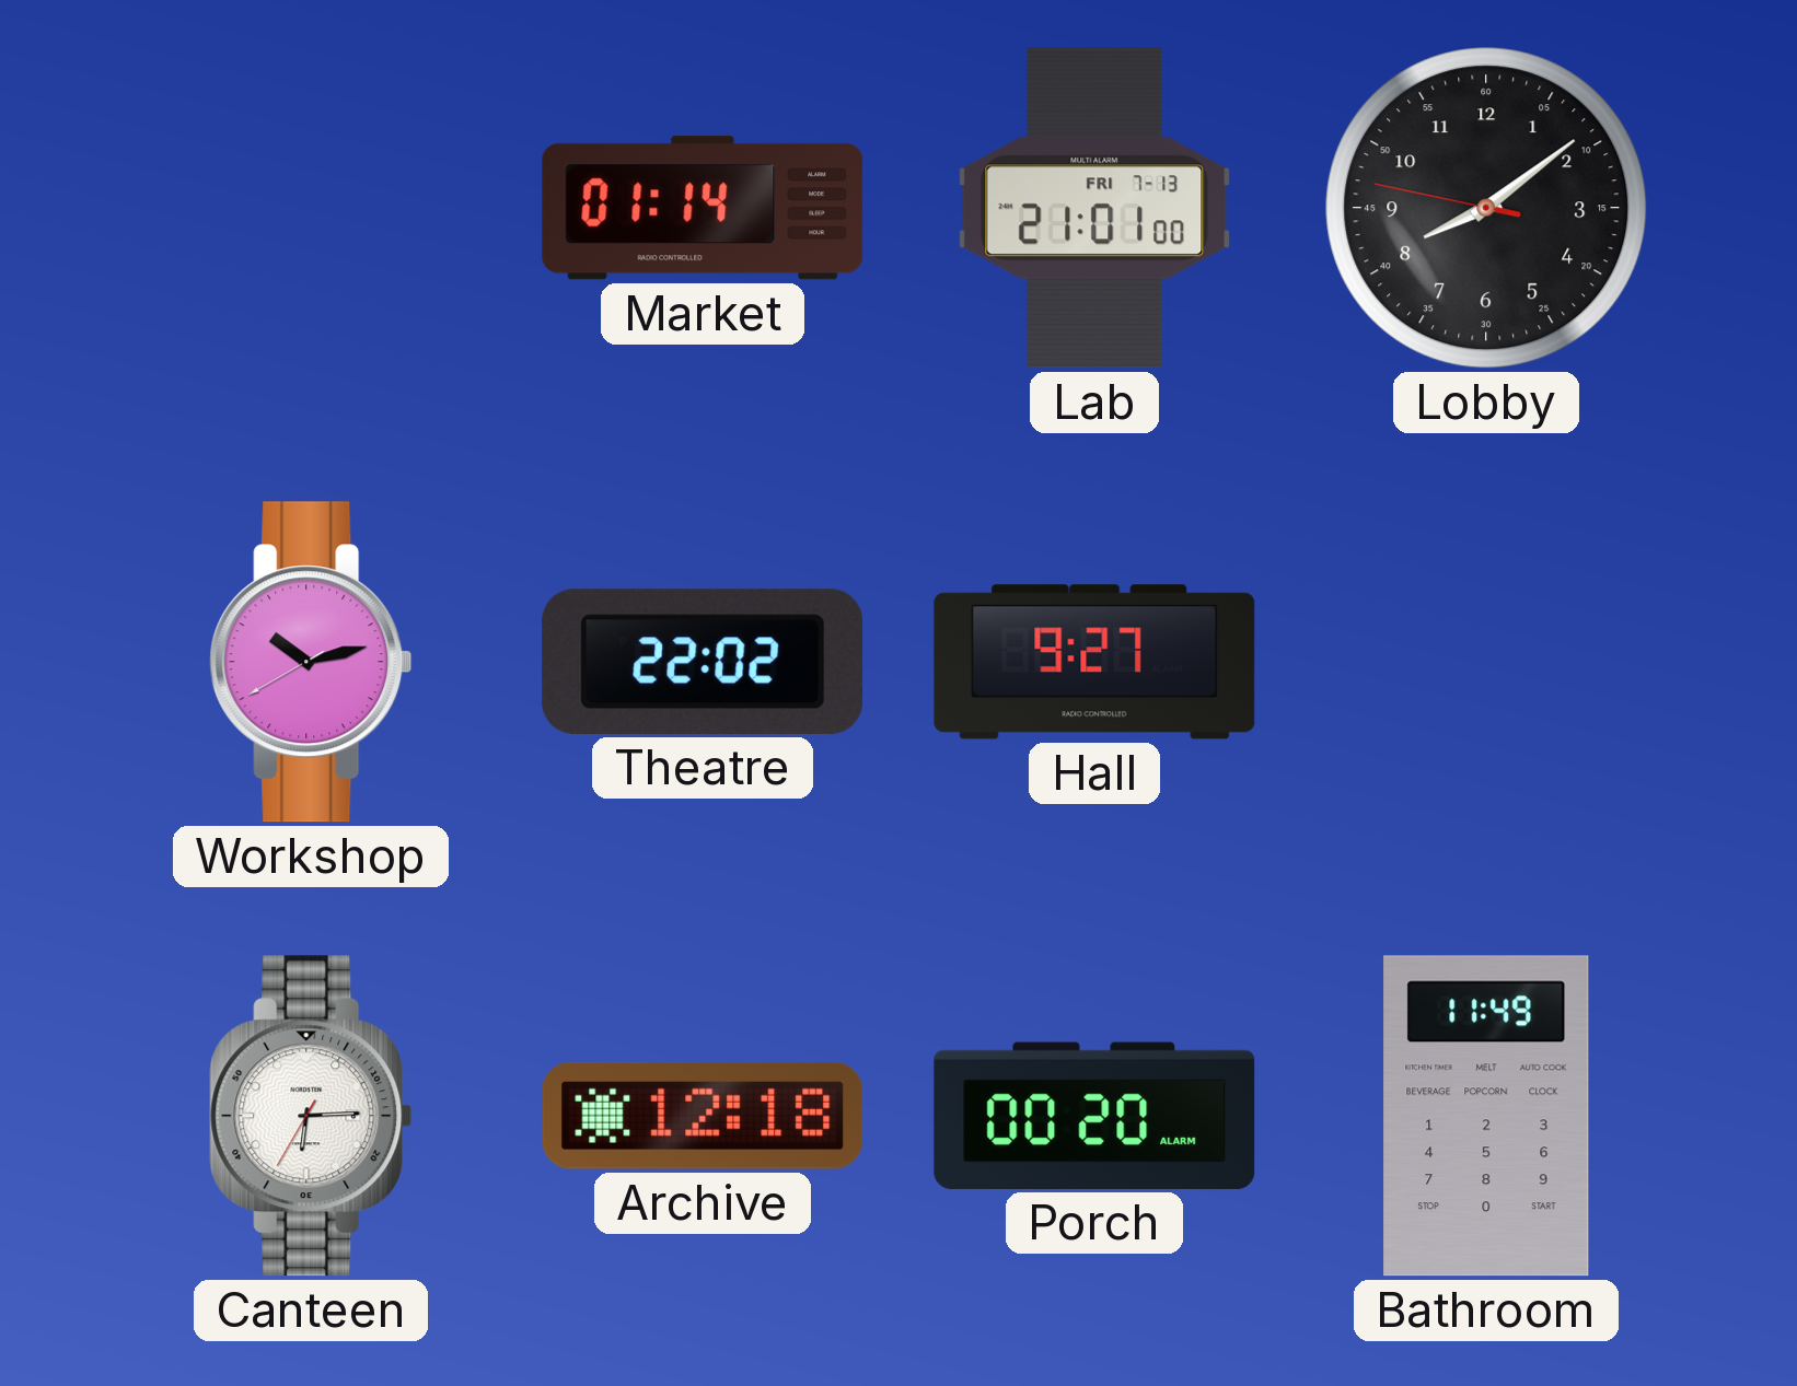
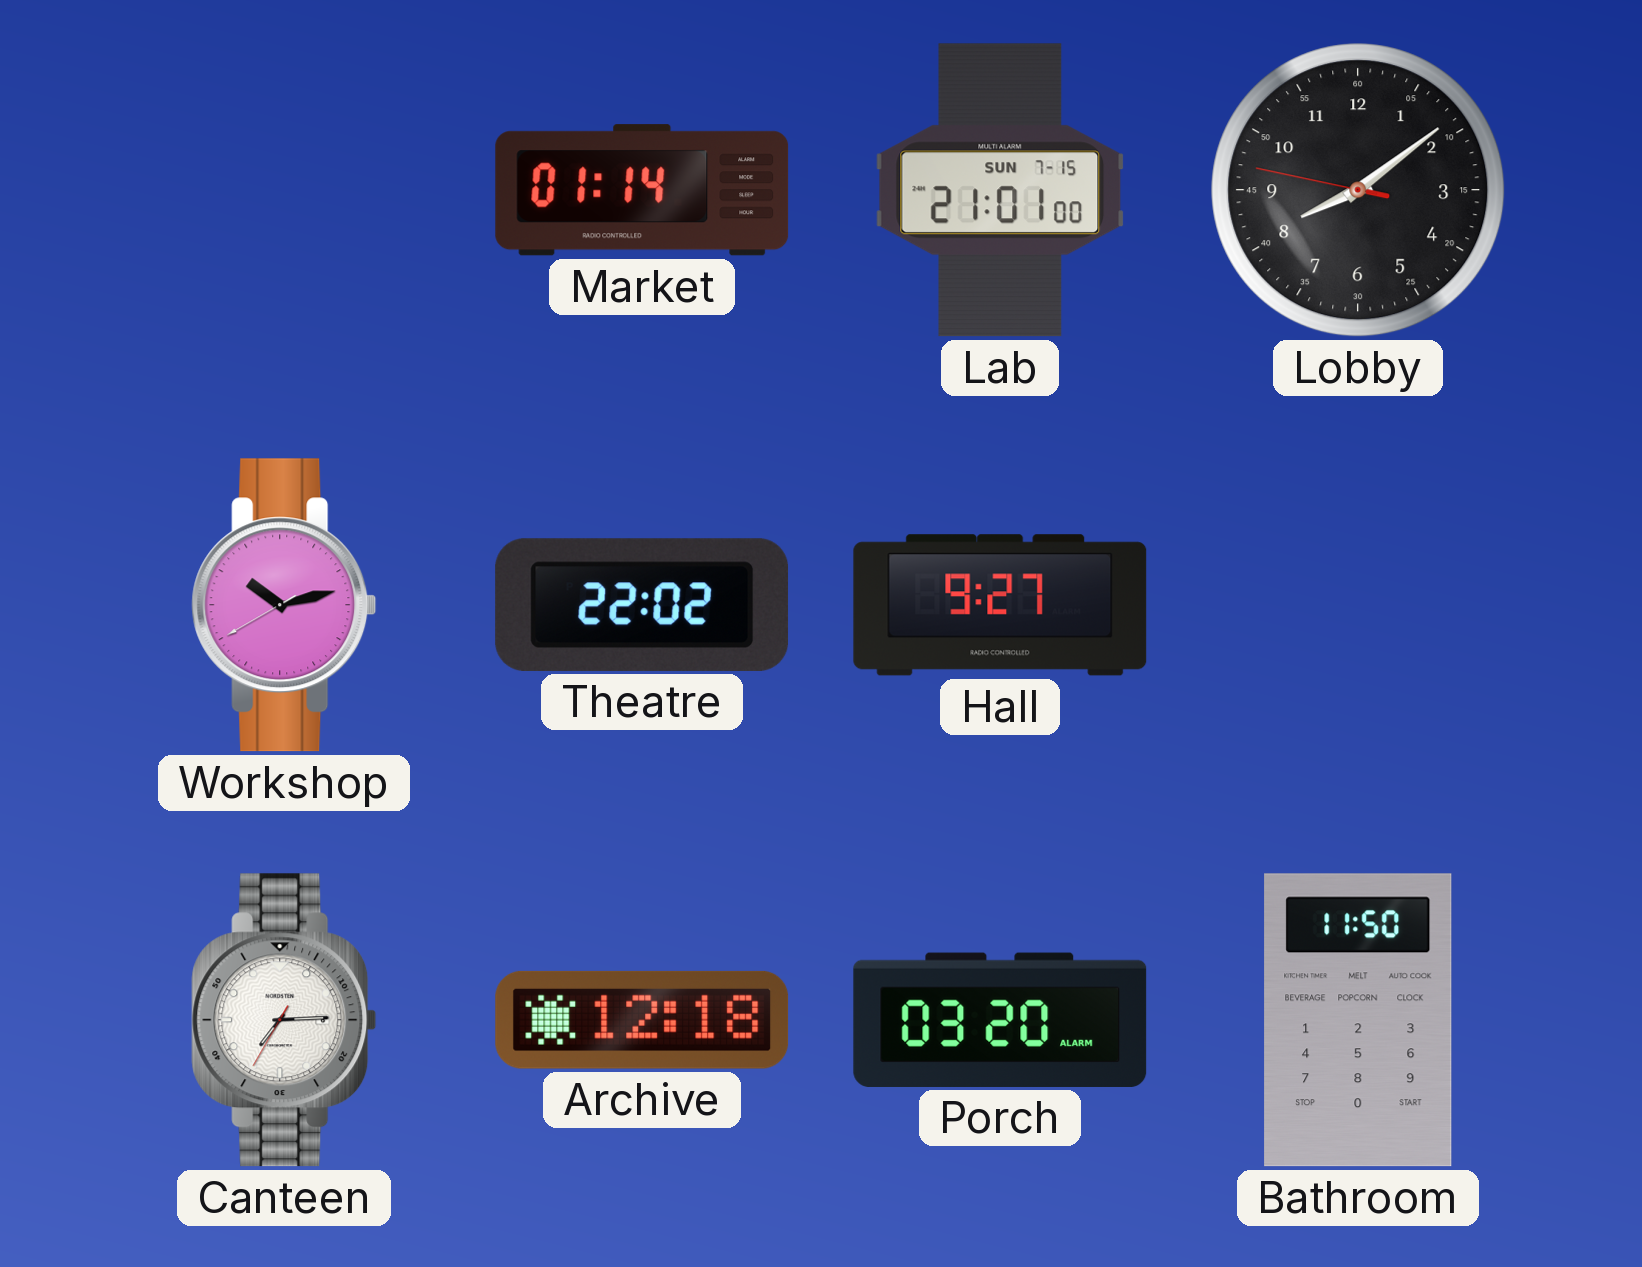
Lab date: FRI 7-13 -> SUN 7-15
Canteen: 6:14 -> 7:14
Porch: 00:20 -> 03:20
Bathroom: 11:49 -> 11:50
